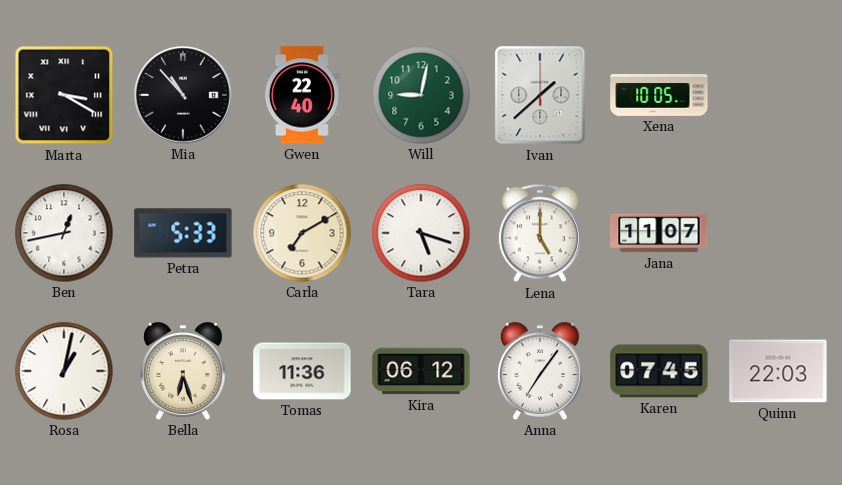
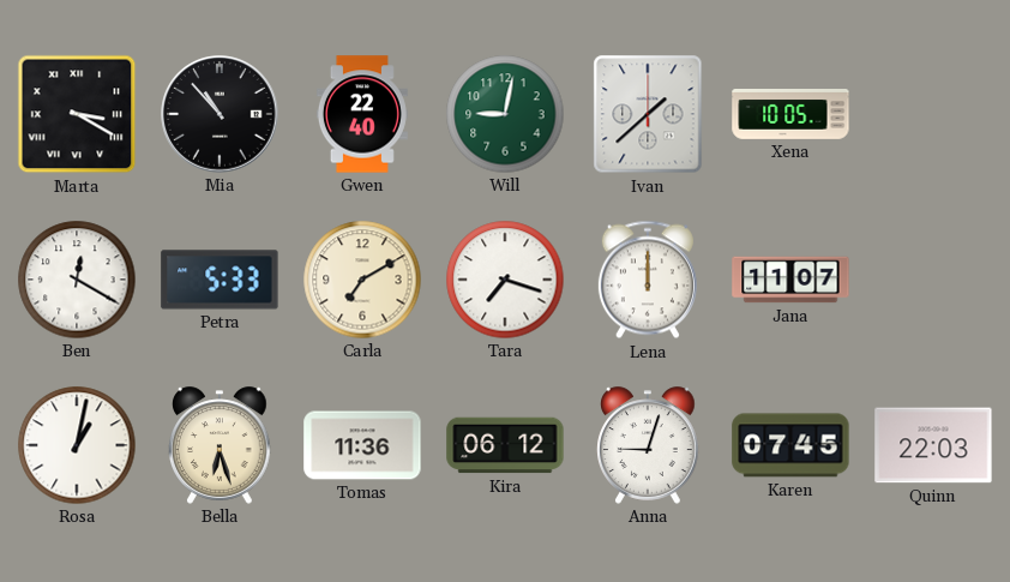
Ben: 12:43 -> 12:20
Tara: 5:18 -> 7:18
Lena: 5:00 -> 12:00
Anna: 7:06 -> 9:03
